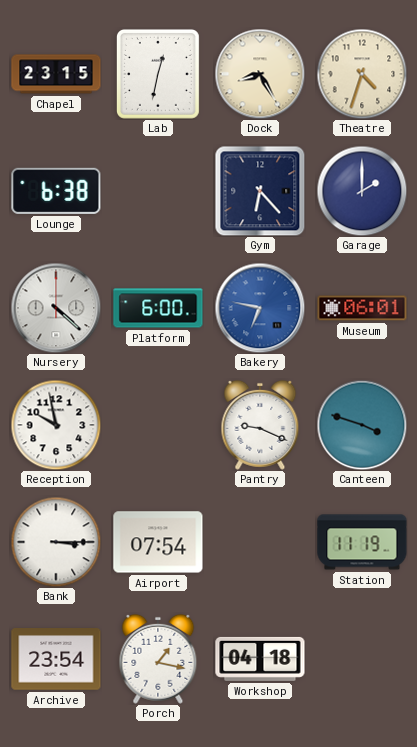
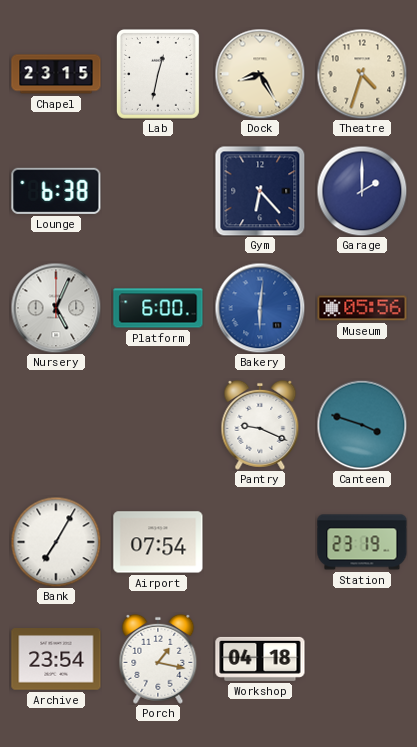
Nursery: 4:22 -> 5:04
Bakery: 6:47 -> 6:01
Museum: 06:01 -> 05:56
Reception: 9:58 -> none
Bank: 3:15 -> 7:05
Station: 11:19 -> 23:19
